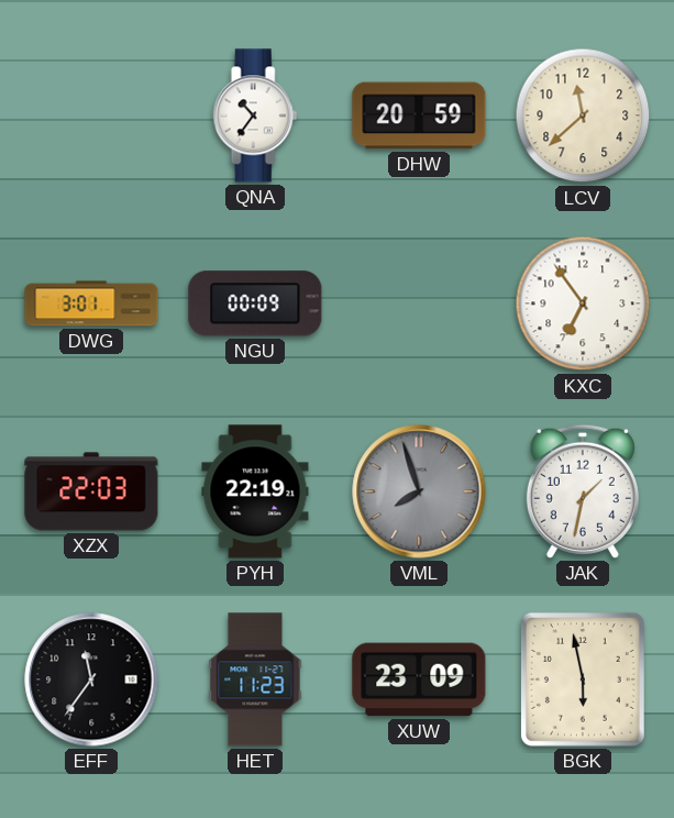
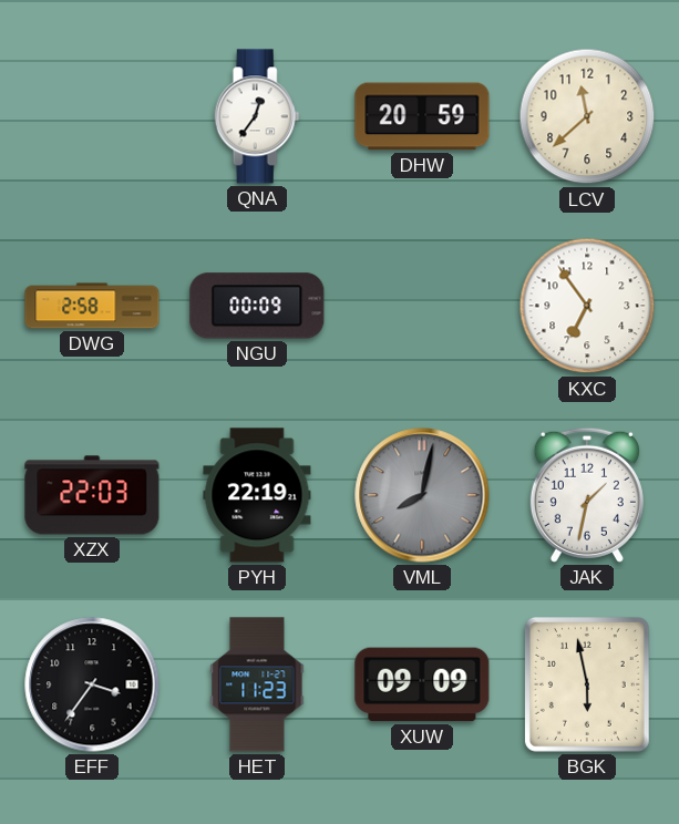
QNA: 10:36 -> 12:36
DWG: 3:01 -> 2:58
VML: 7:57 -> 8:02
EFF: 11:36 -> 3:36
XUW: 23:09 -> 09:09
